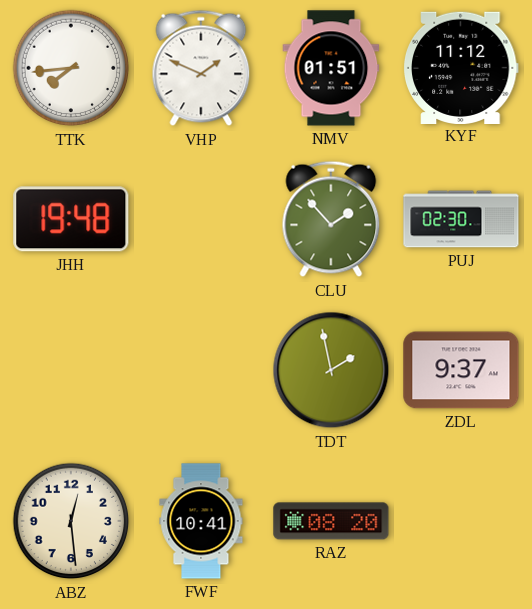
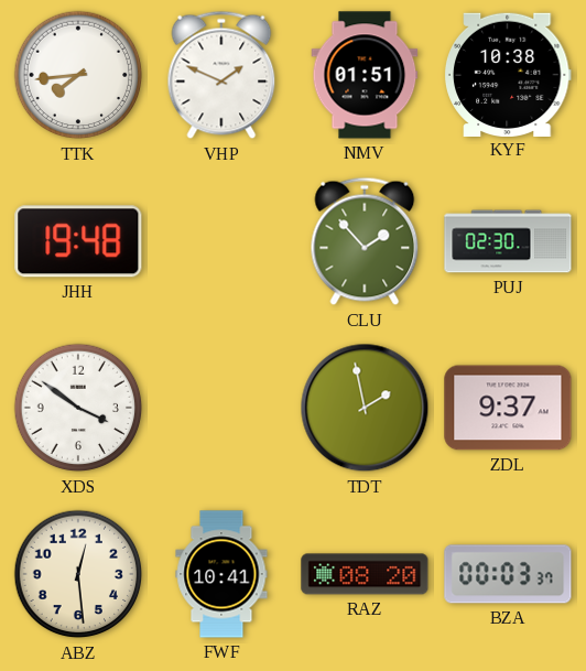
KYF: 11:12 -> 10:38
XDS: none -> 3:51
BZA: none -> 00:03
